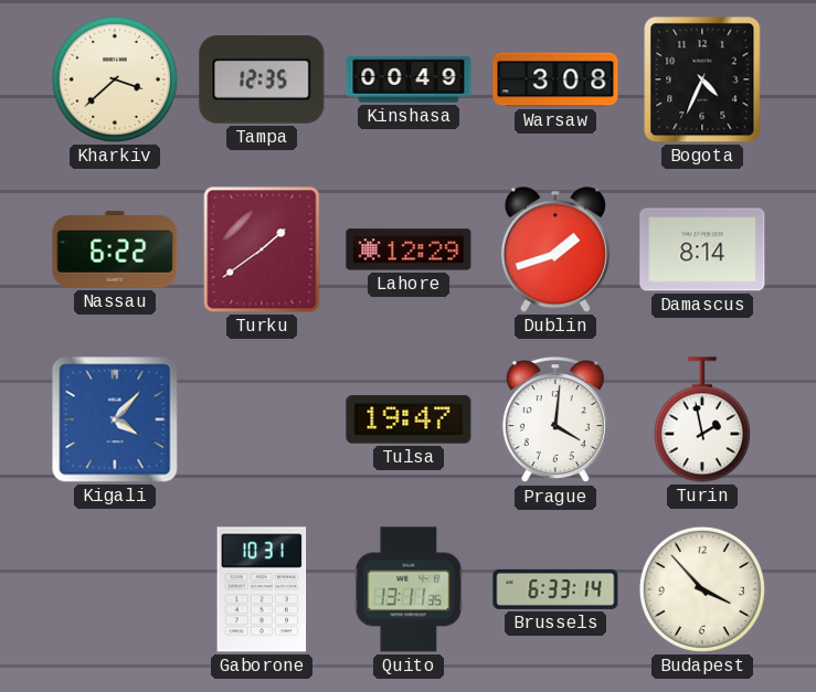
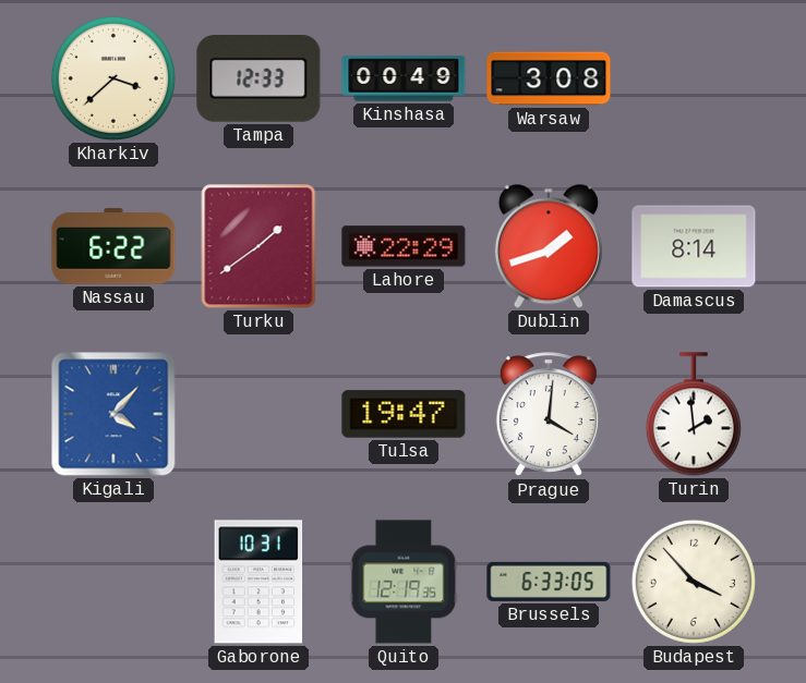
Tampa: 12:35 -> 12:33
Bogota: 4:34 -> none
Lahore: 12:29 -> 22:29
Turin: 1:58 -> 1:59
Quito: 13:11 -> 12:19
Brussels: 6:33:14 -> 6:33:05
